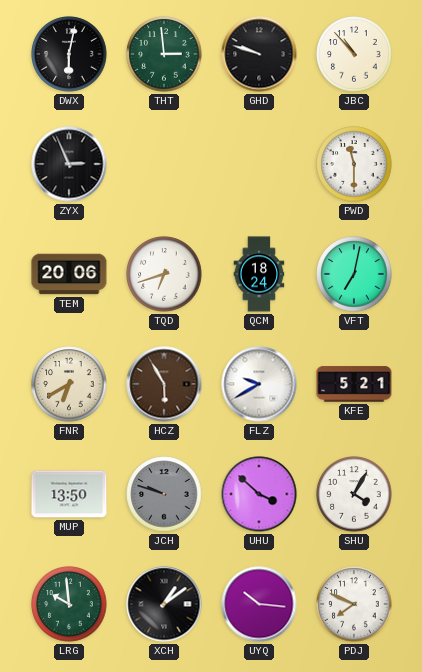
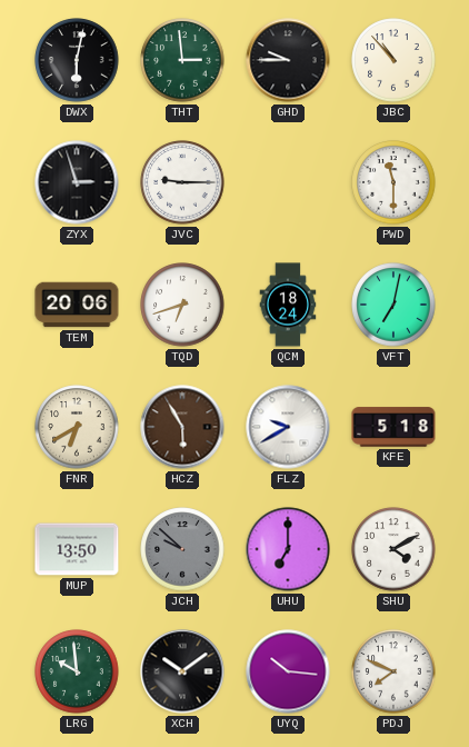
GHD: 9:48 -> 9:45
ZYX: 2:56 -> 2:57
JVC: none -> 9:15
KFE: 5:21 -> 5:18
JCH: 9:48 -> 9:52
UHU: 3:52 -> 7:00
SHU: 4:05 -> 4:10
XCH: 1:09 -> 10:09
